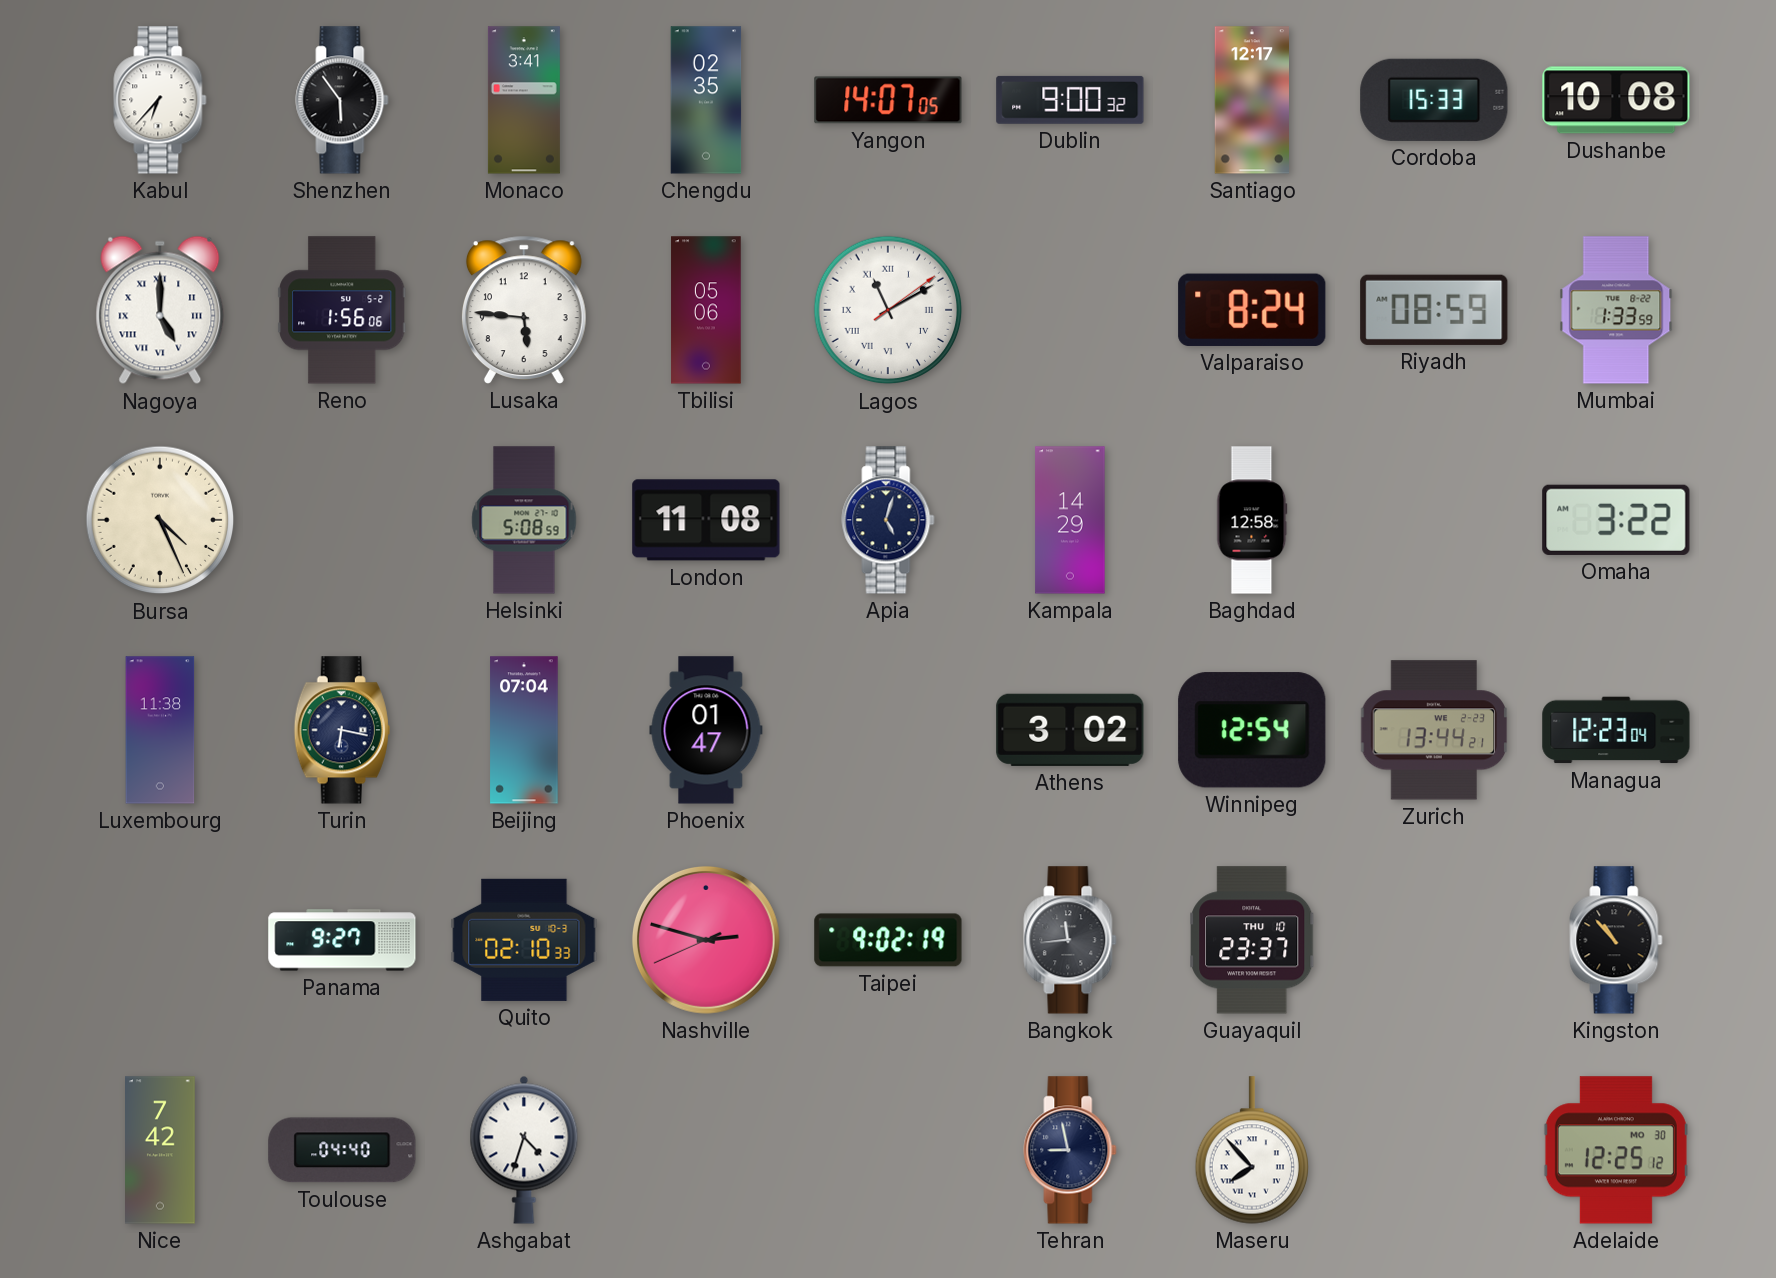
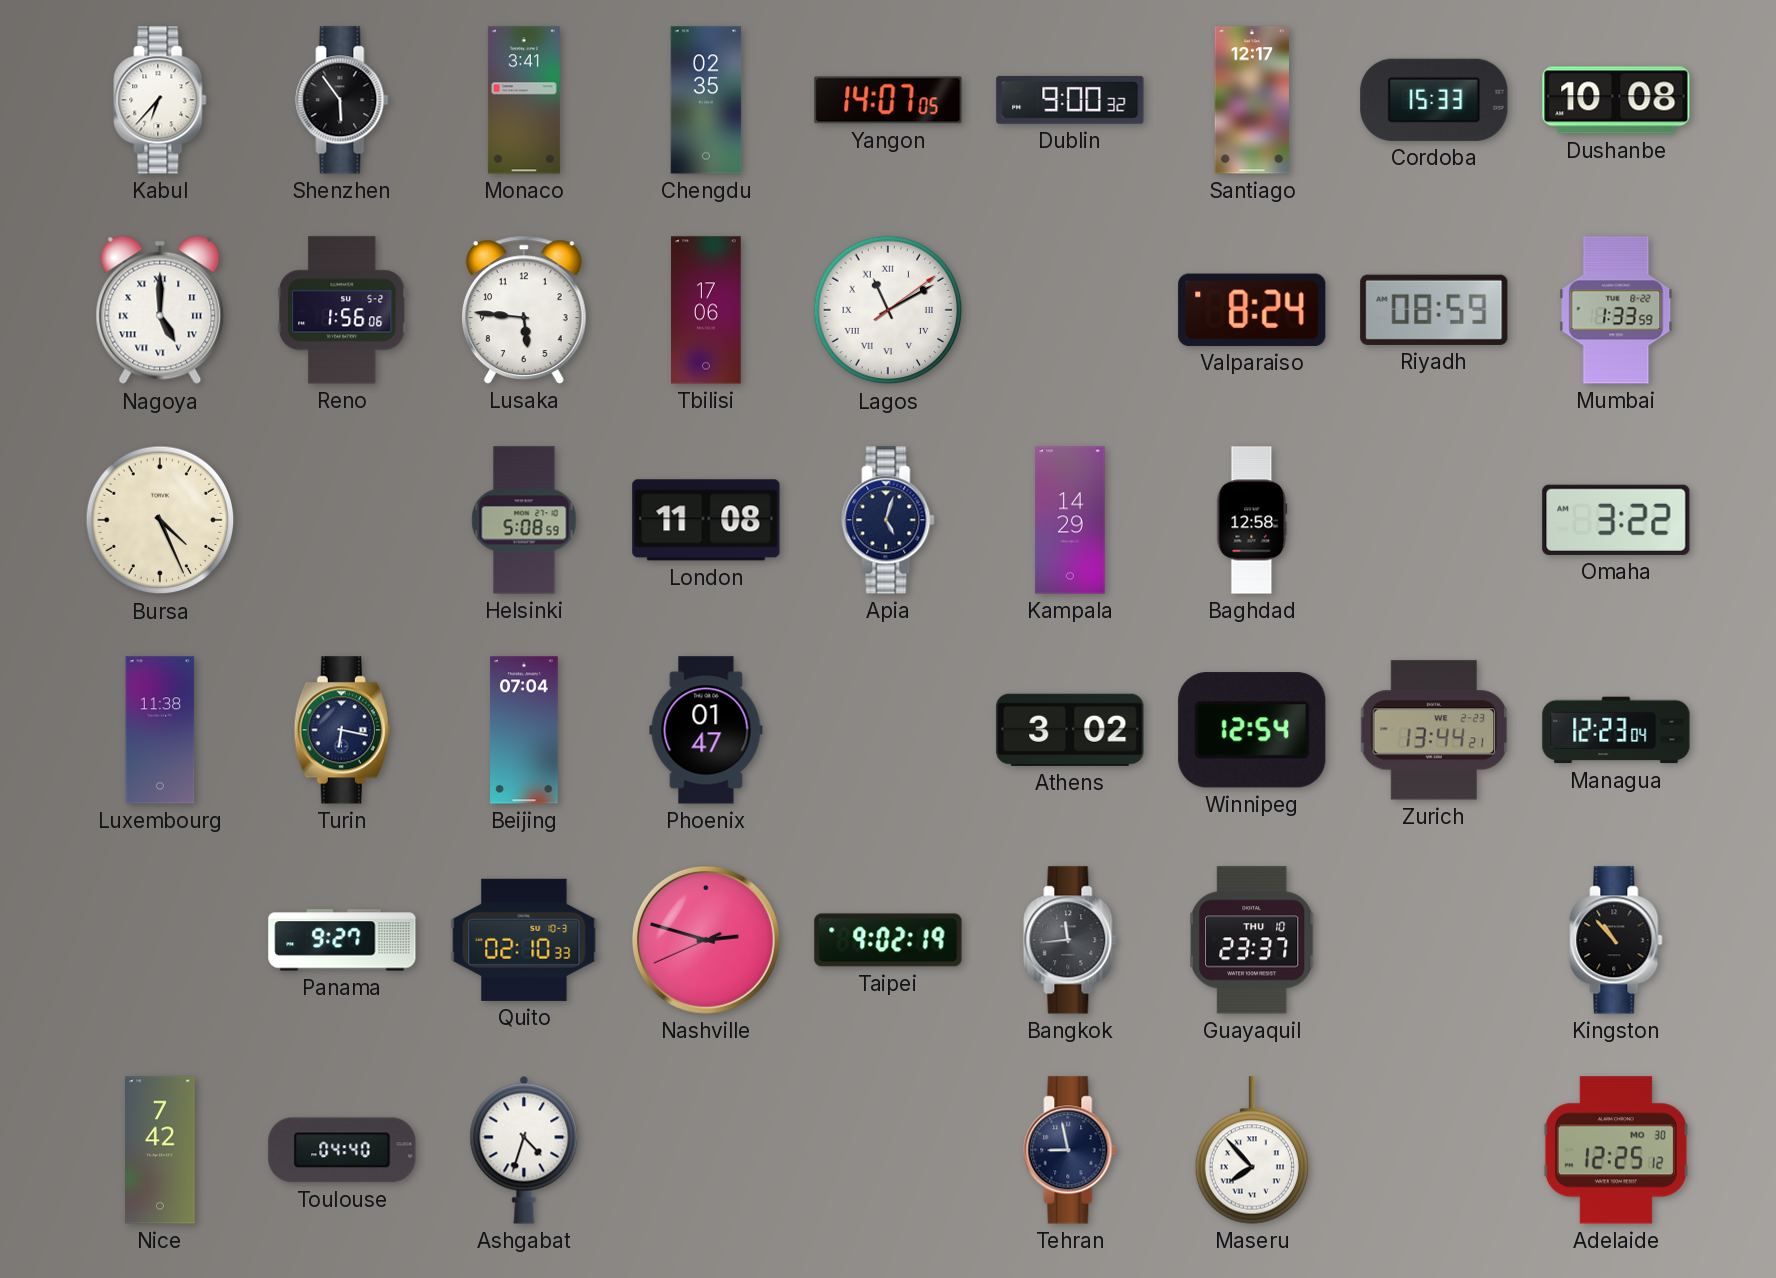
Tbilisi: 05:06 -> 17:06
